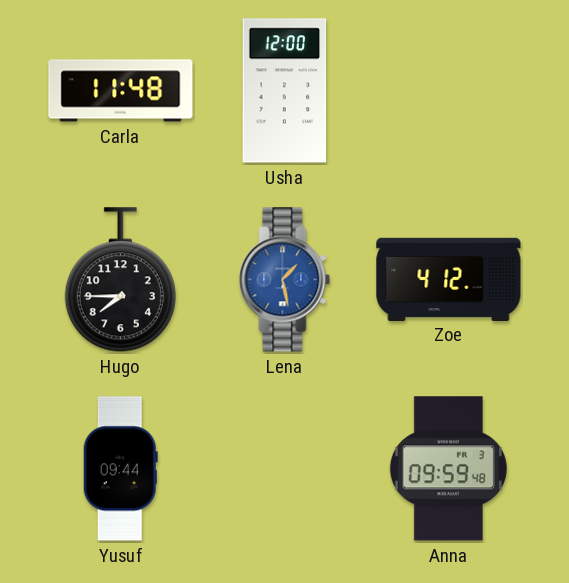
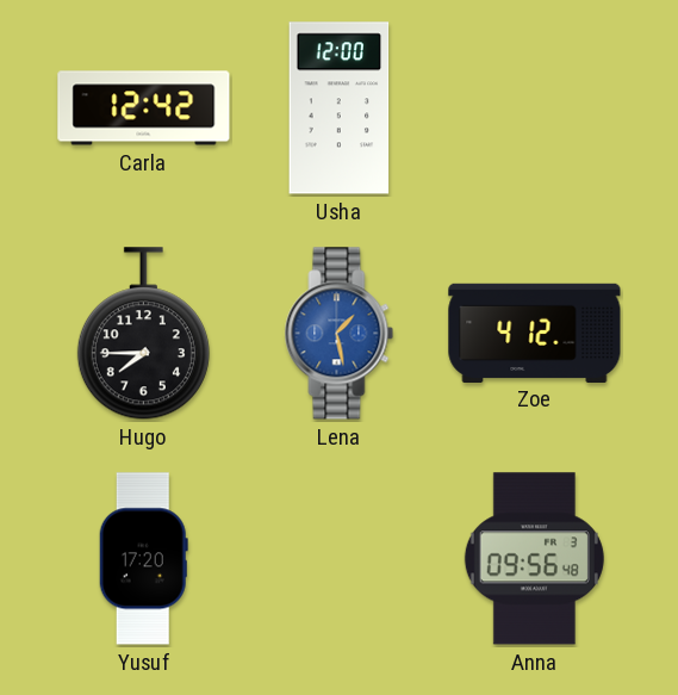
Carla: 11:48 -> 12:42
Yusuf: 09:44 -> 17:20
Anna: 09:59 -> 09:56
